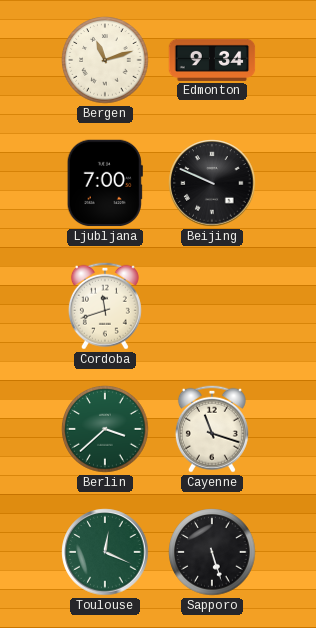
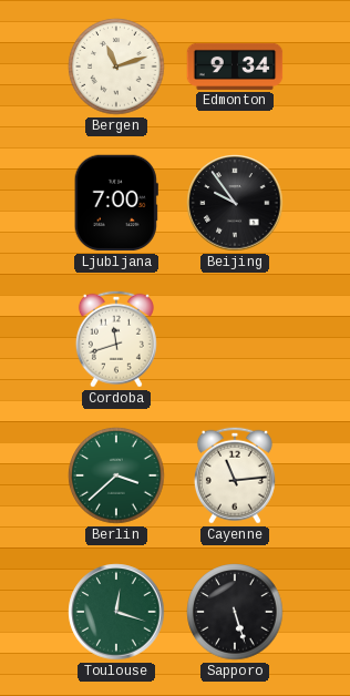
Beijing: 9:49 -> 9:54
Cayenne: 11:18 -> 11:14
Toulouse: 12:19 -> 12:18
